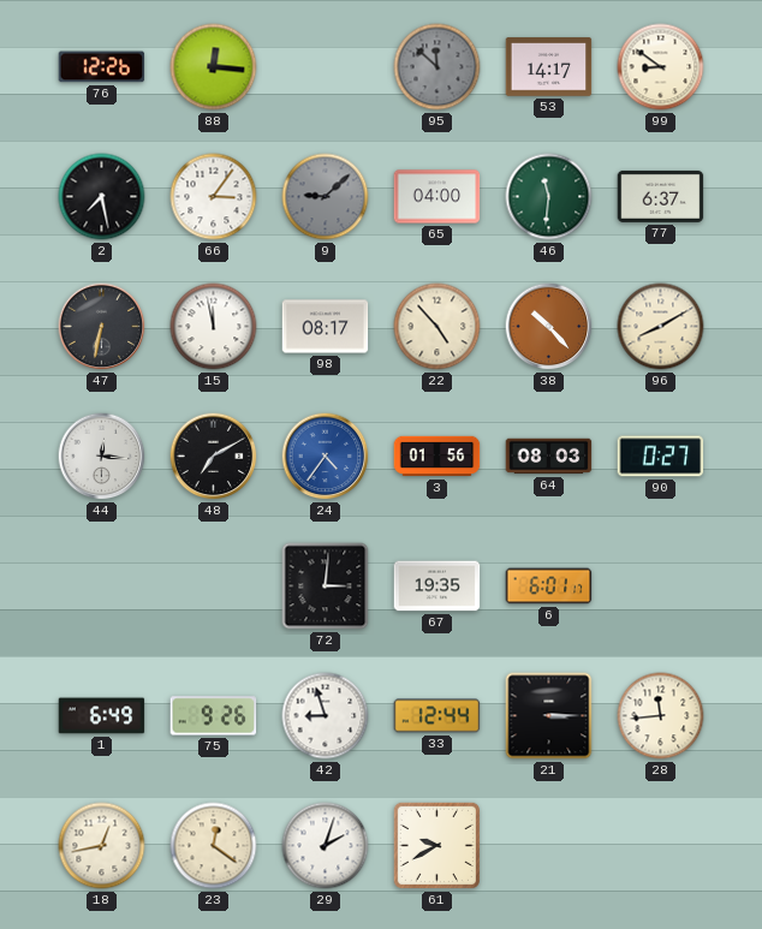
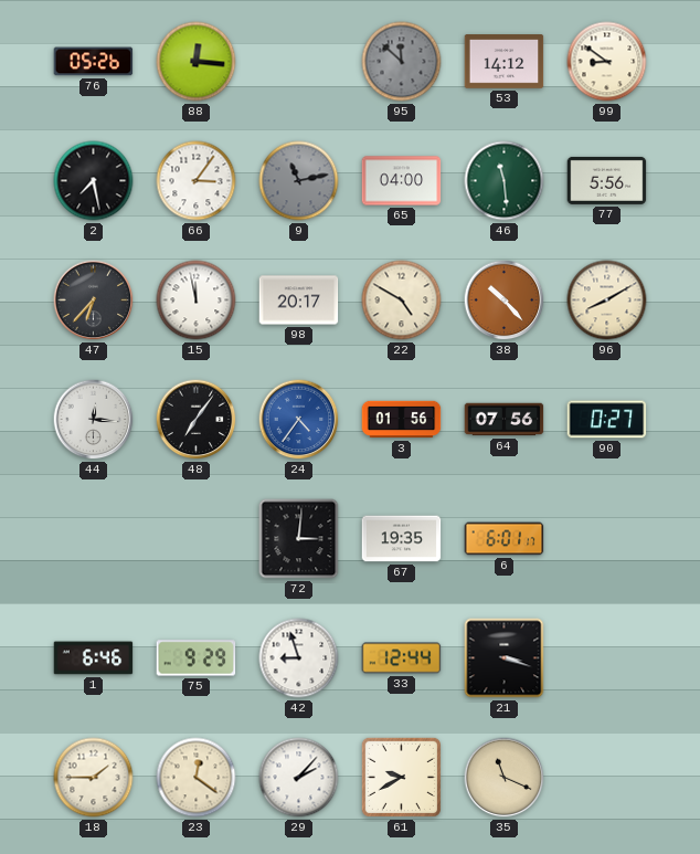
76: 12:26 -> 05:26
53: 14:17 -> 14:12
9: 9:08 -> 11:13
46: 11:31 -> 11:29
77: 6:37 -> 5:56
47: 6:32 -> 6:37
98: 08:17 -> 20:17
22: 4:53 -> 4:50
48: 7:10 -> 7:06
64: 08:03 -> 07:56
1: 6:49 -> 6:46
75: 9:26 -> 9:29
21: 3:15 -> 3:18
28: 11:44 -> none
18: 12:43 -> 1:45
29: 2:03 -> 2:07
35: none -> 11:19
